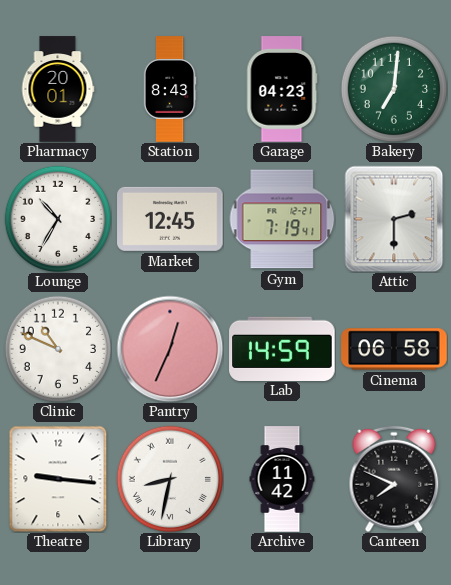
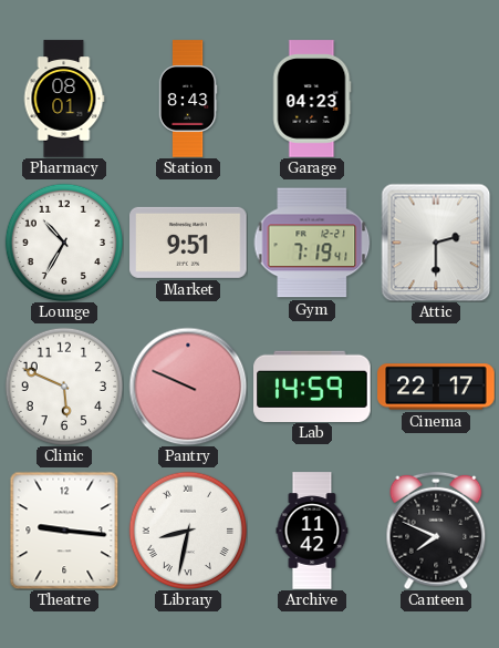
Pharmacy: 20:01 -> 08:01
Bakery: 7:01 -> none
Market: 12:45 -> 9:51
Clinic: 10:49 -> 5:49
Pantry: 12:34 -> 9:49
Cinema: 06:58 -> 22:17
